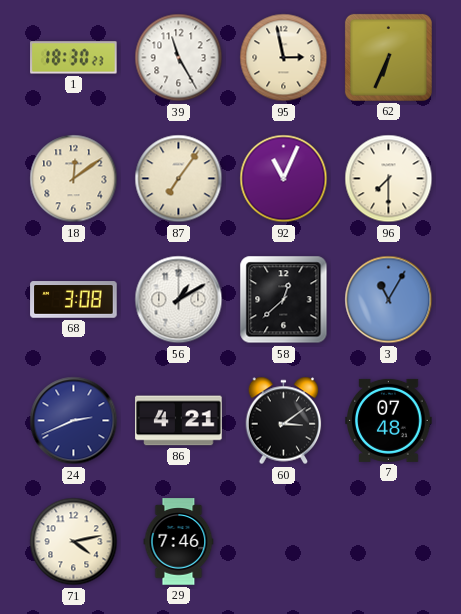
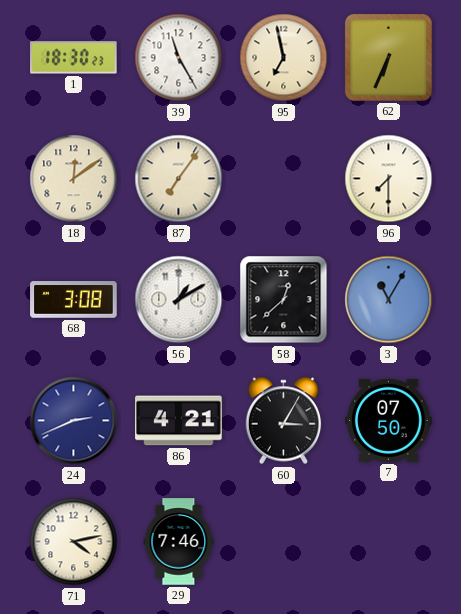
95: 2:58 -> 6:58
92: 11:04 -> none
60: 3:09 -> 3:05
7: 07:48 -> 07:50
